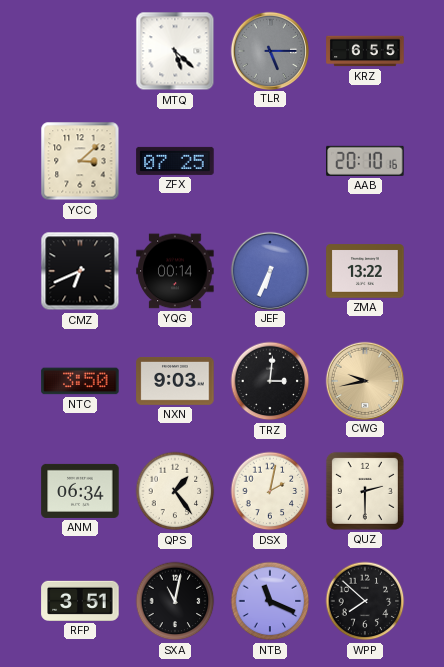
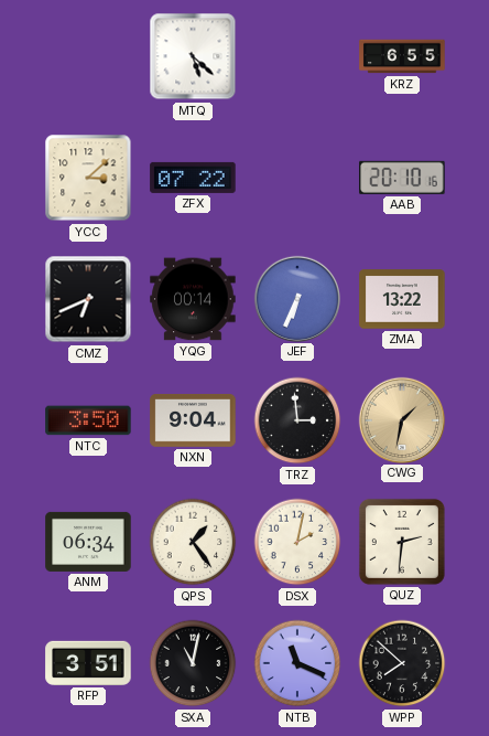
TLR: 5:15 -> none
ZFX: 07:25 -> 07:22
NXN: 9:03 -> 9:04
TRZ: 3:01 -> 2:59
CWG: 9:43 -> 1:32
QUZ: 2:30 -> 2:31
